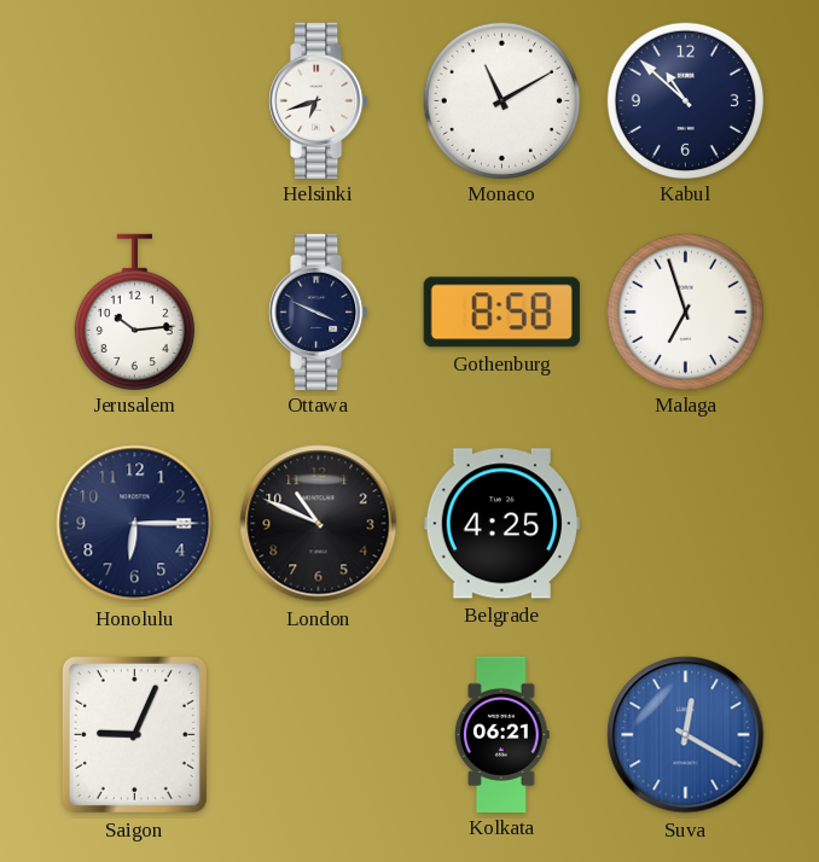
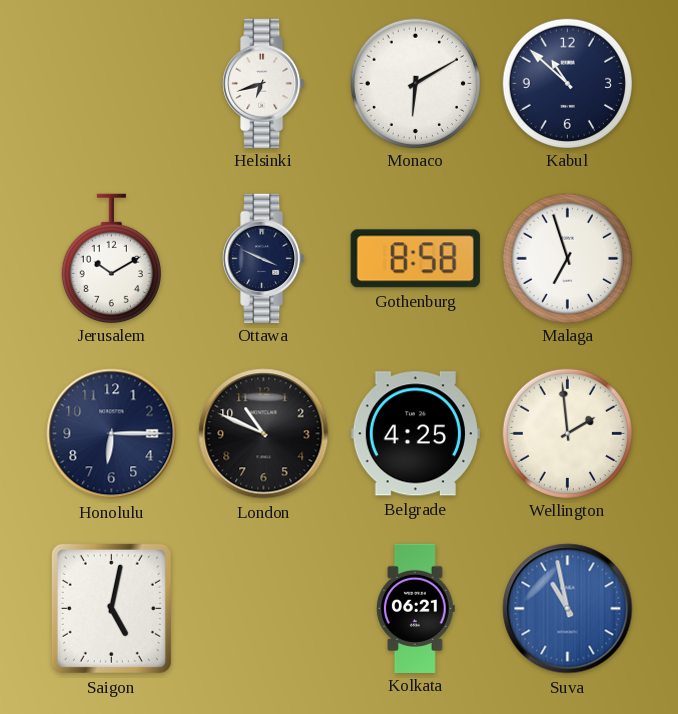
Monaco: 11:10 -> 6:10
Jerusalem: 10:14 -> 10:10
Wellington: none -> 1:59
Saigon: 9:04 -> 5:02
Suva: 12:20 -> 10:58
